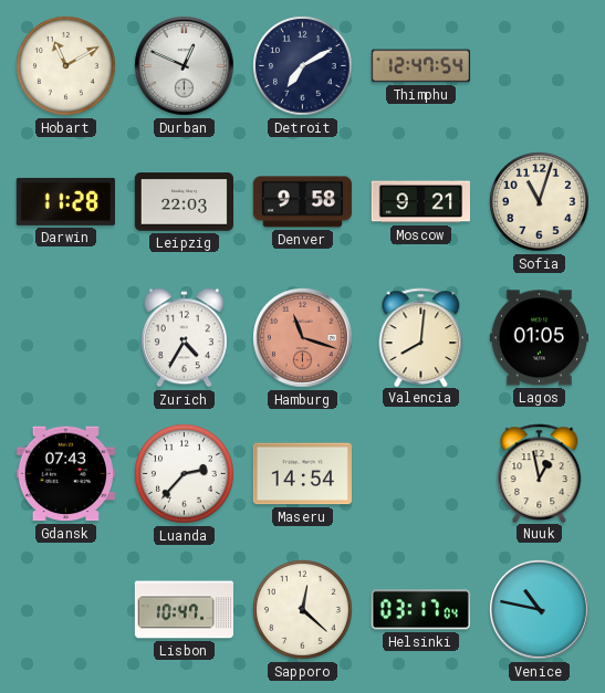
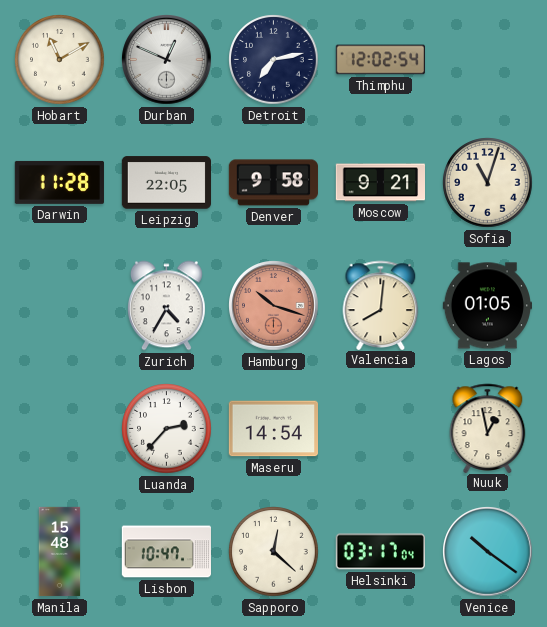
Detroit: 7:10 -> 7:13
Thimphu: 12:47 -> 12:02
Leipzig: 22:03 -> 22:05
Hamburg: 11:18 -> 10:18
Gdansk: 07:43 -> none
Manila: none -> 15:48
Venice: 10:47 -> 10:21
